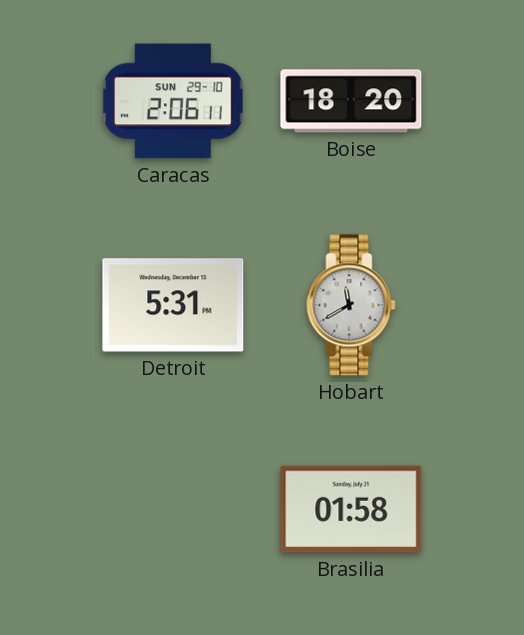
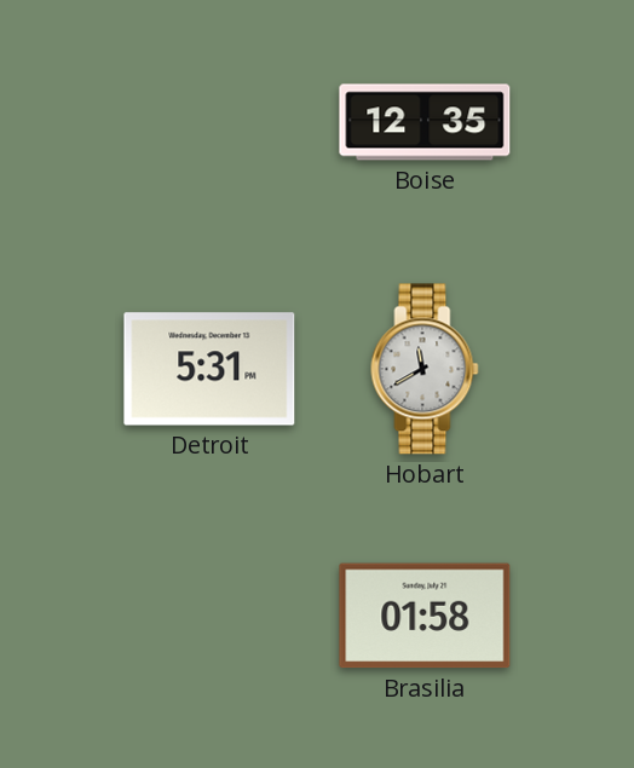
Caracas: 2:06 -> none
Boise: 18:20 -> 12:35
